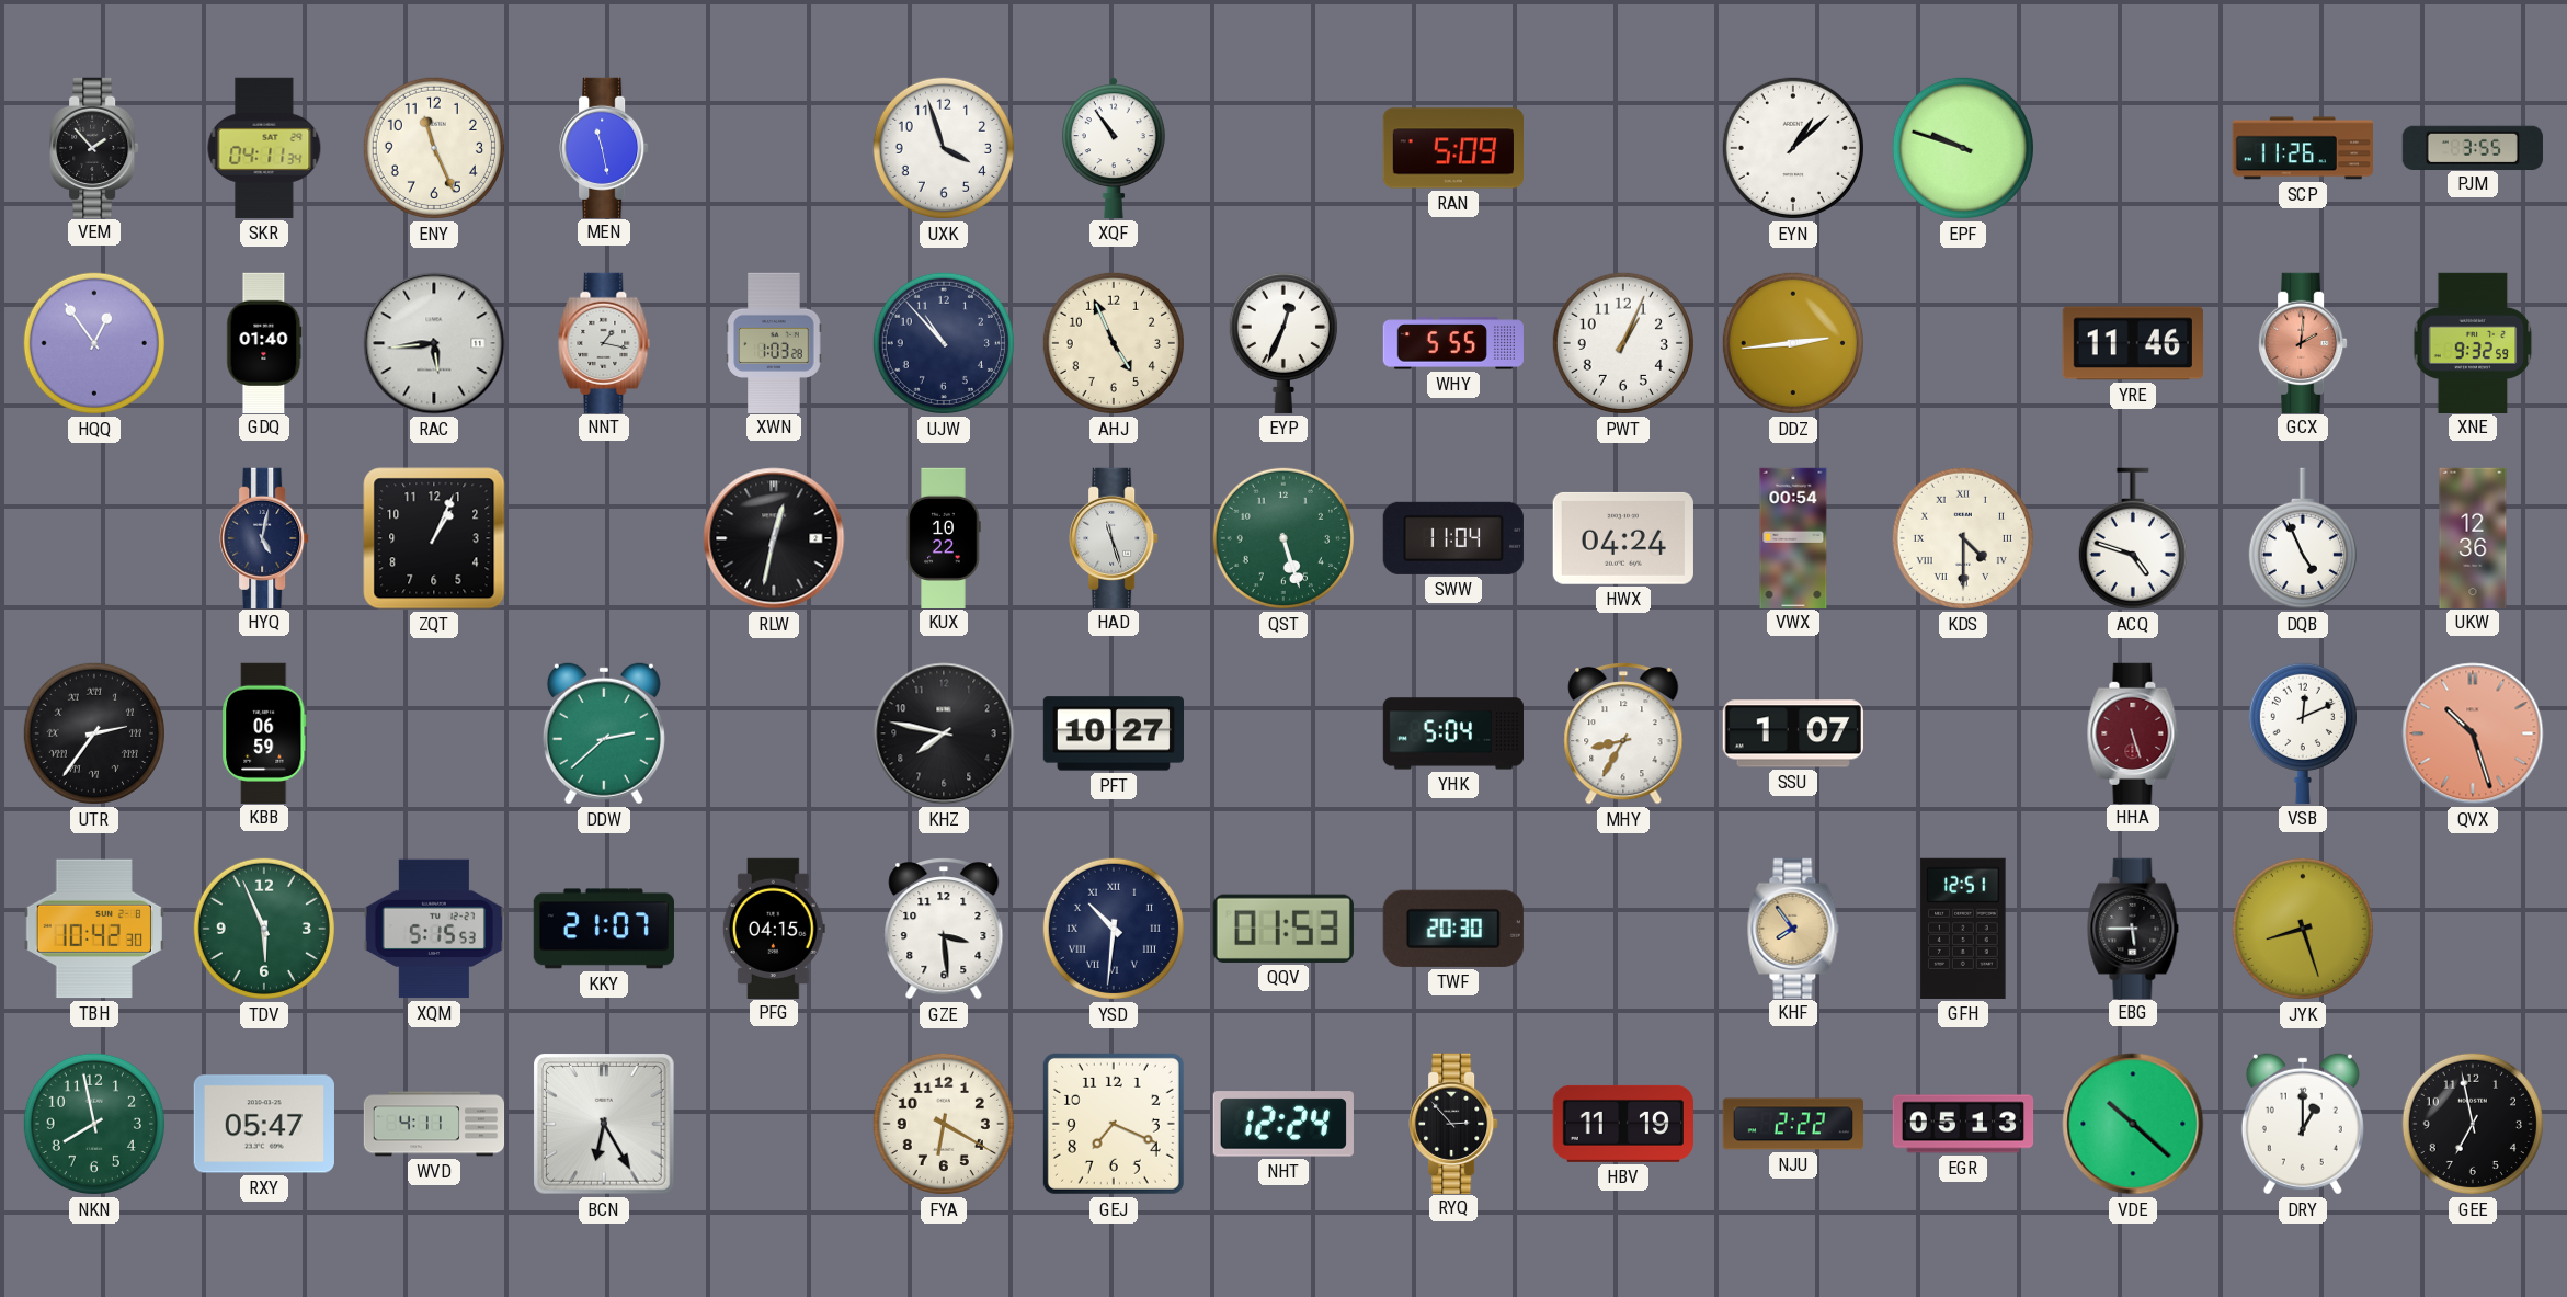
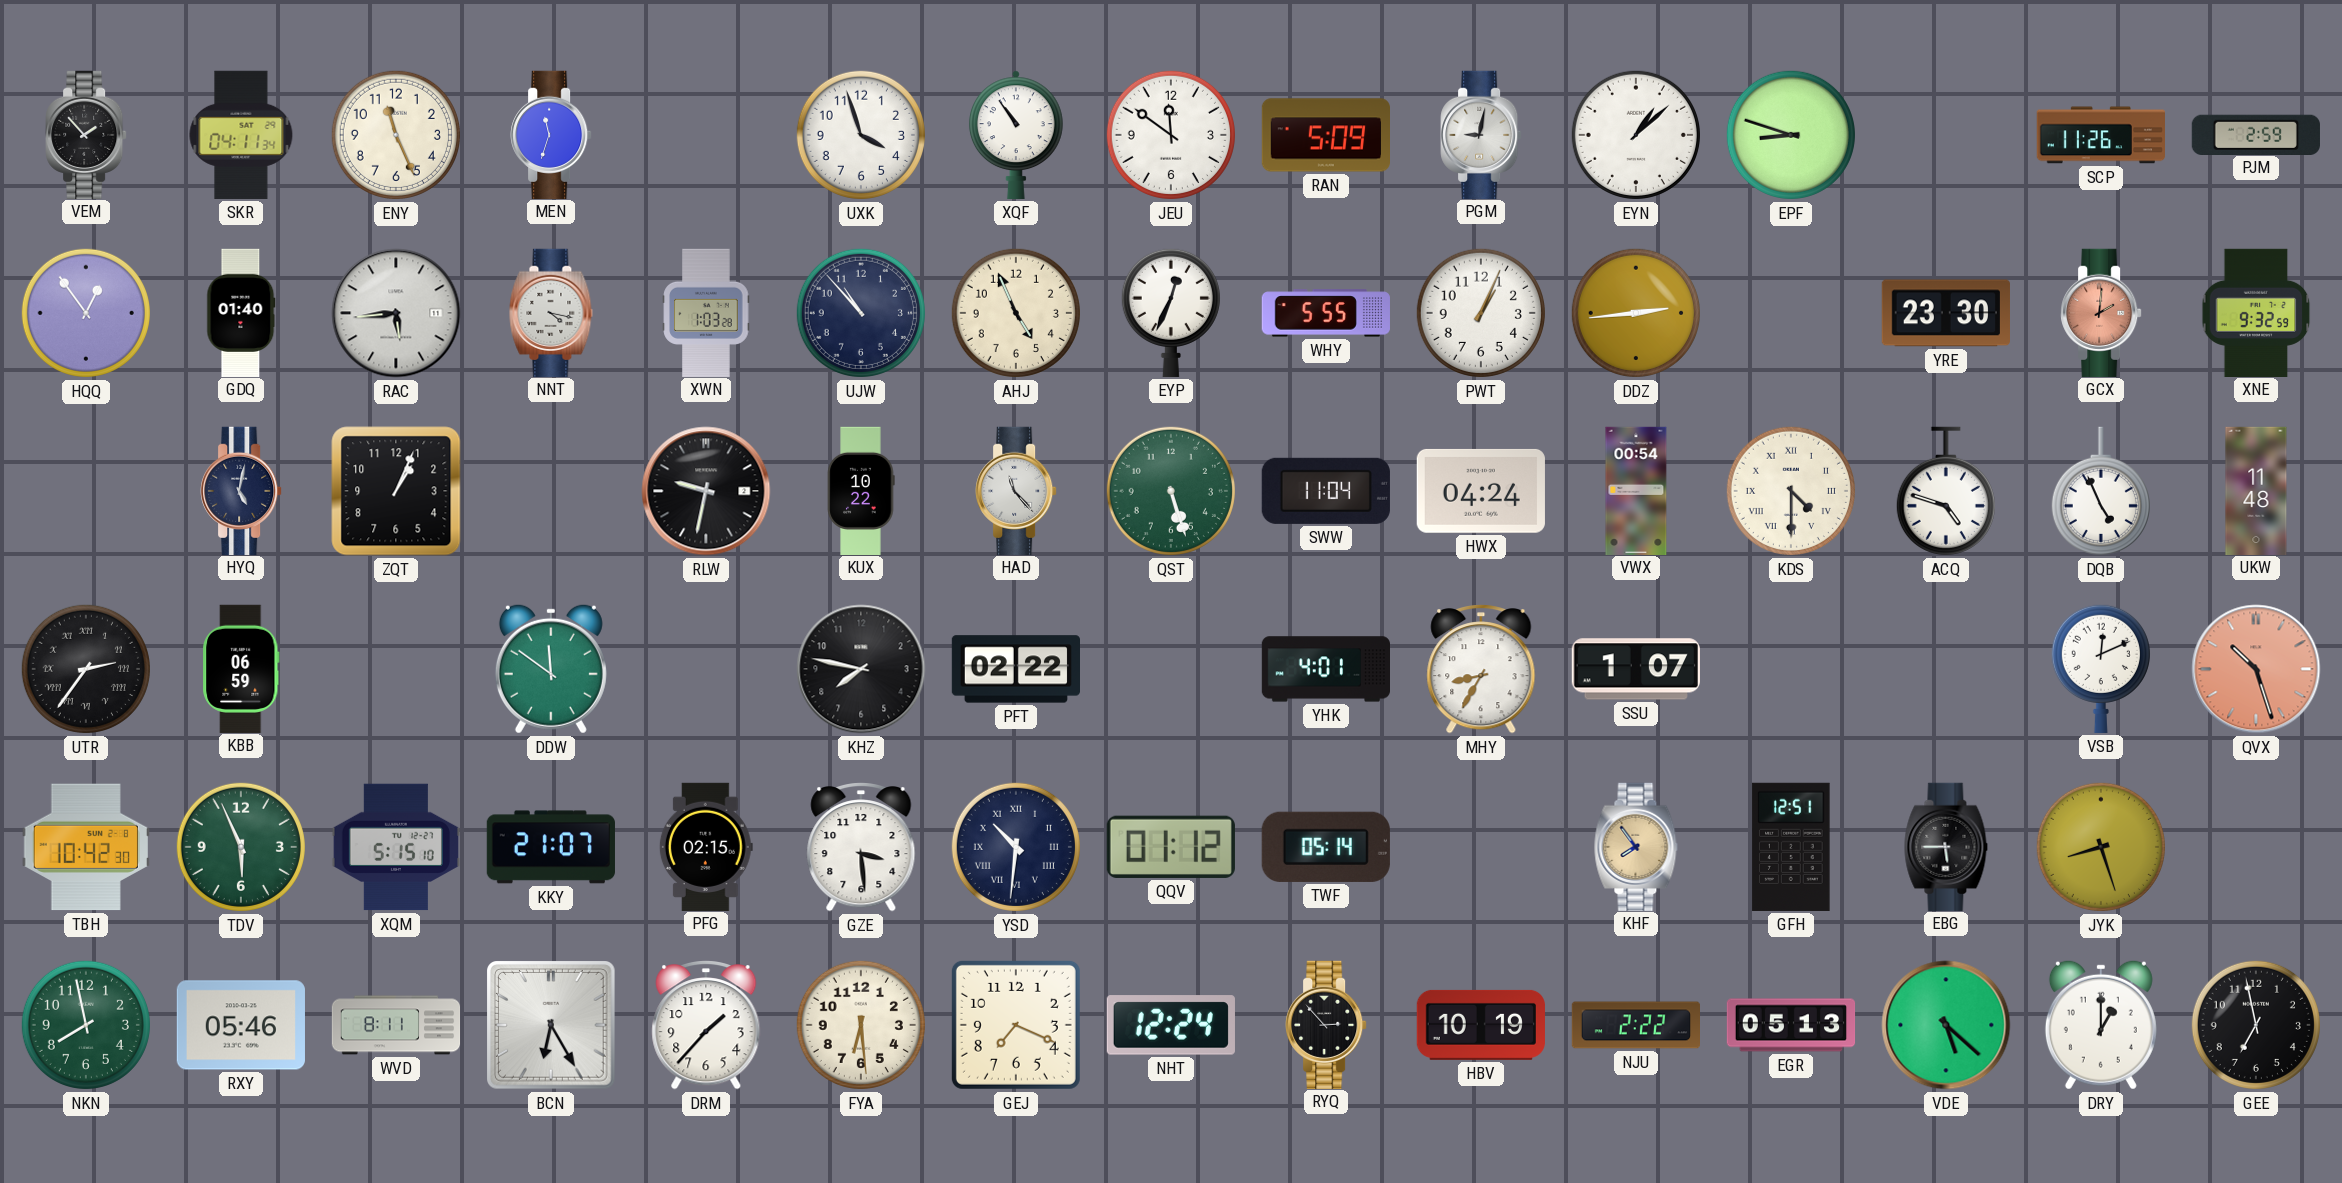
MEN: 11:28 -> 11:33
JEU: none -> 11:51
PGM: none -> 9:02
EPF: 9:48 -> 8:48
PJM: 3:55 -> 2:59
NNT: 1:17 -> 4:17
YRE: 11:46 -> 23:30
RLW: 12:32 -> 9:32
HAD: 11:27 -> 11:23
UKW: 12:36 -> 11:48
DDW: 2:38 -> 11:51
PFT: 10:27 -> 02:22
YHK: 5:04 -> 4:01
HHA: 5:27 -> none
XQM: 5:15:53 -> 5:15:10
PFG: 04:15 -> 02:15
QQV: 01:53 -> 01:12
TWF: 20:30 -> 05:14
RXY: 05:47 -> 05:46
WVD: 4:11 -> 8:11
DRM: none -> 1:37
FYA: 6:20 -> 6:29
HBV: 11:19 -> 10:19
VDE: 10:22 -> 5:22
